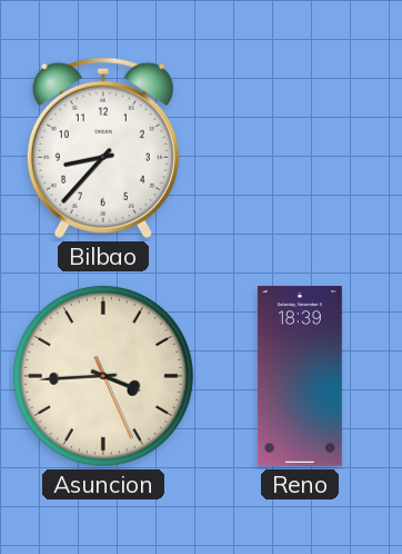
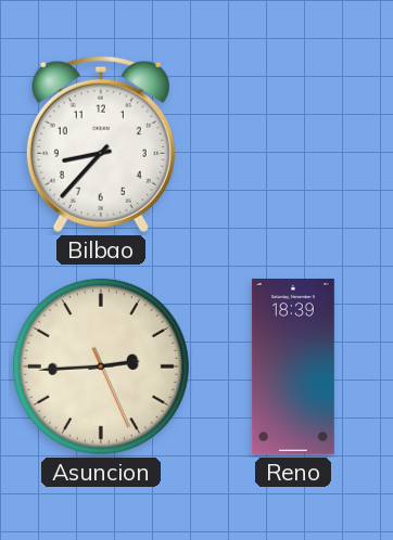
Asuncion: 3:44 -> 2:44
